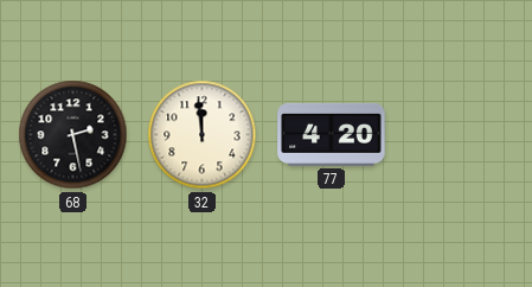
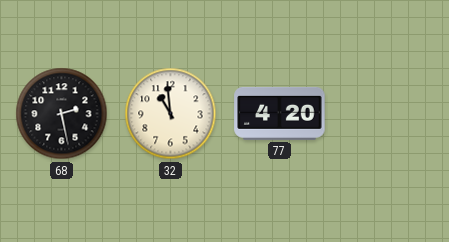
32: 11:59 -> 10:59
